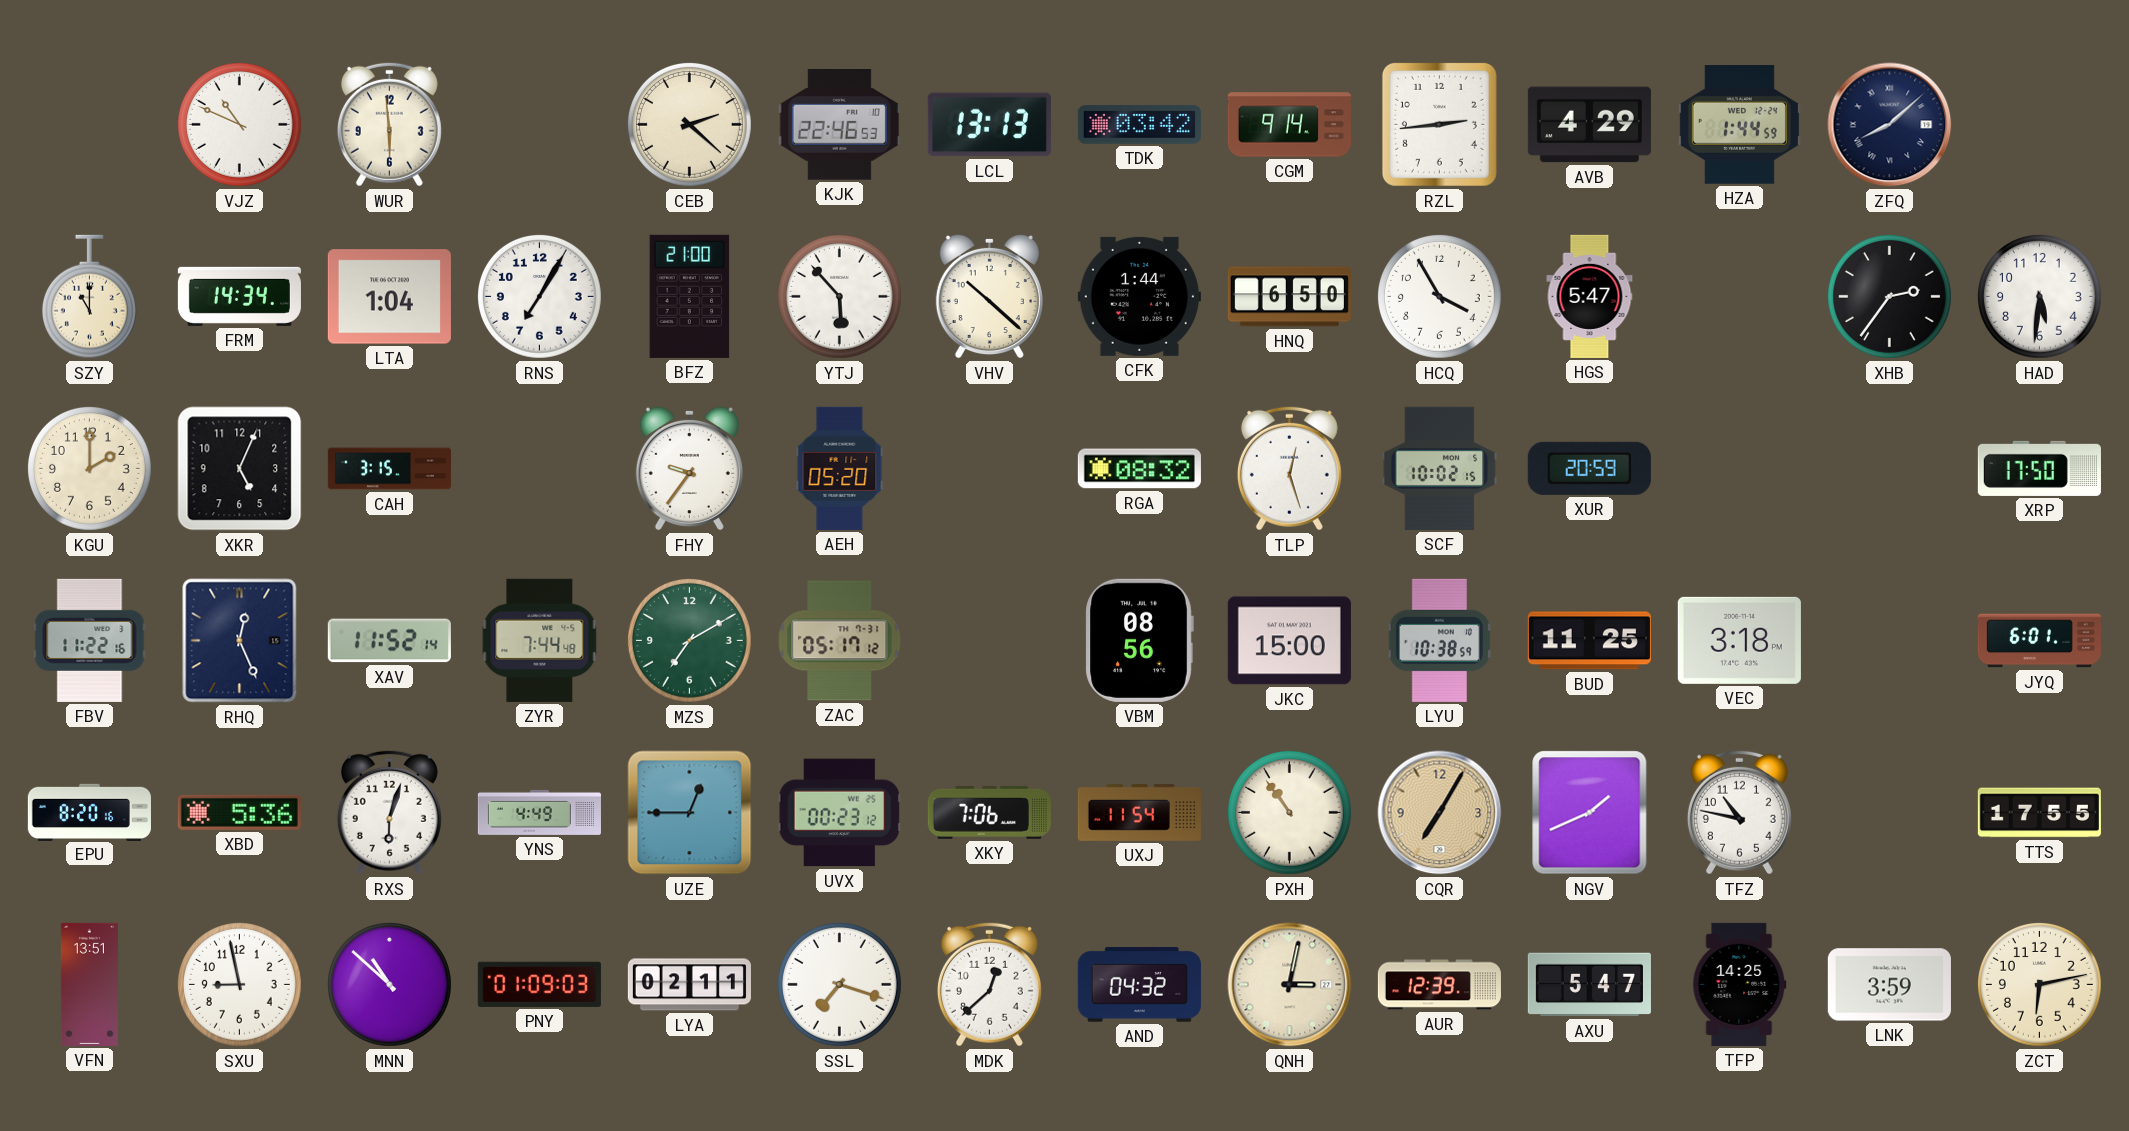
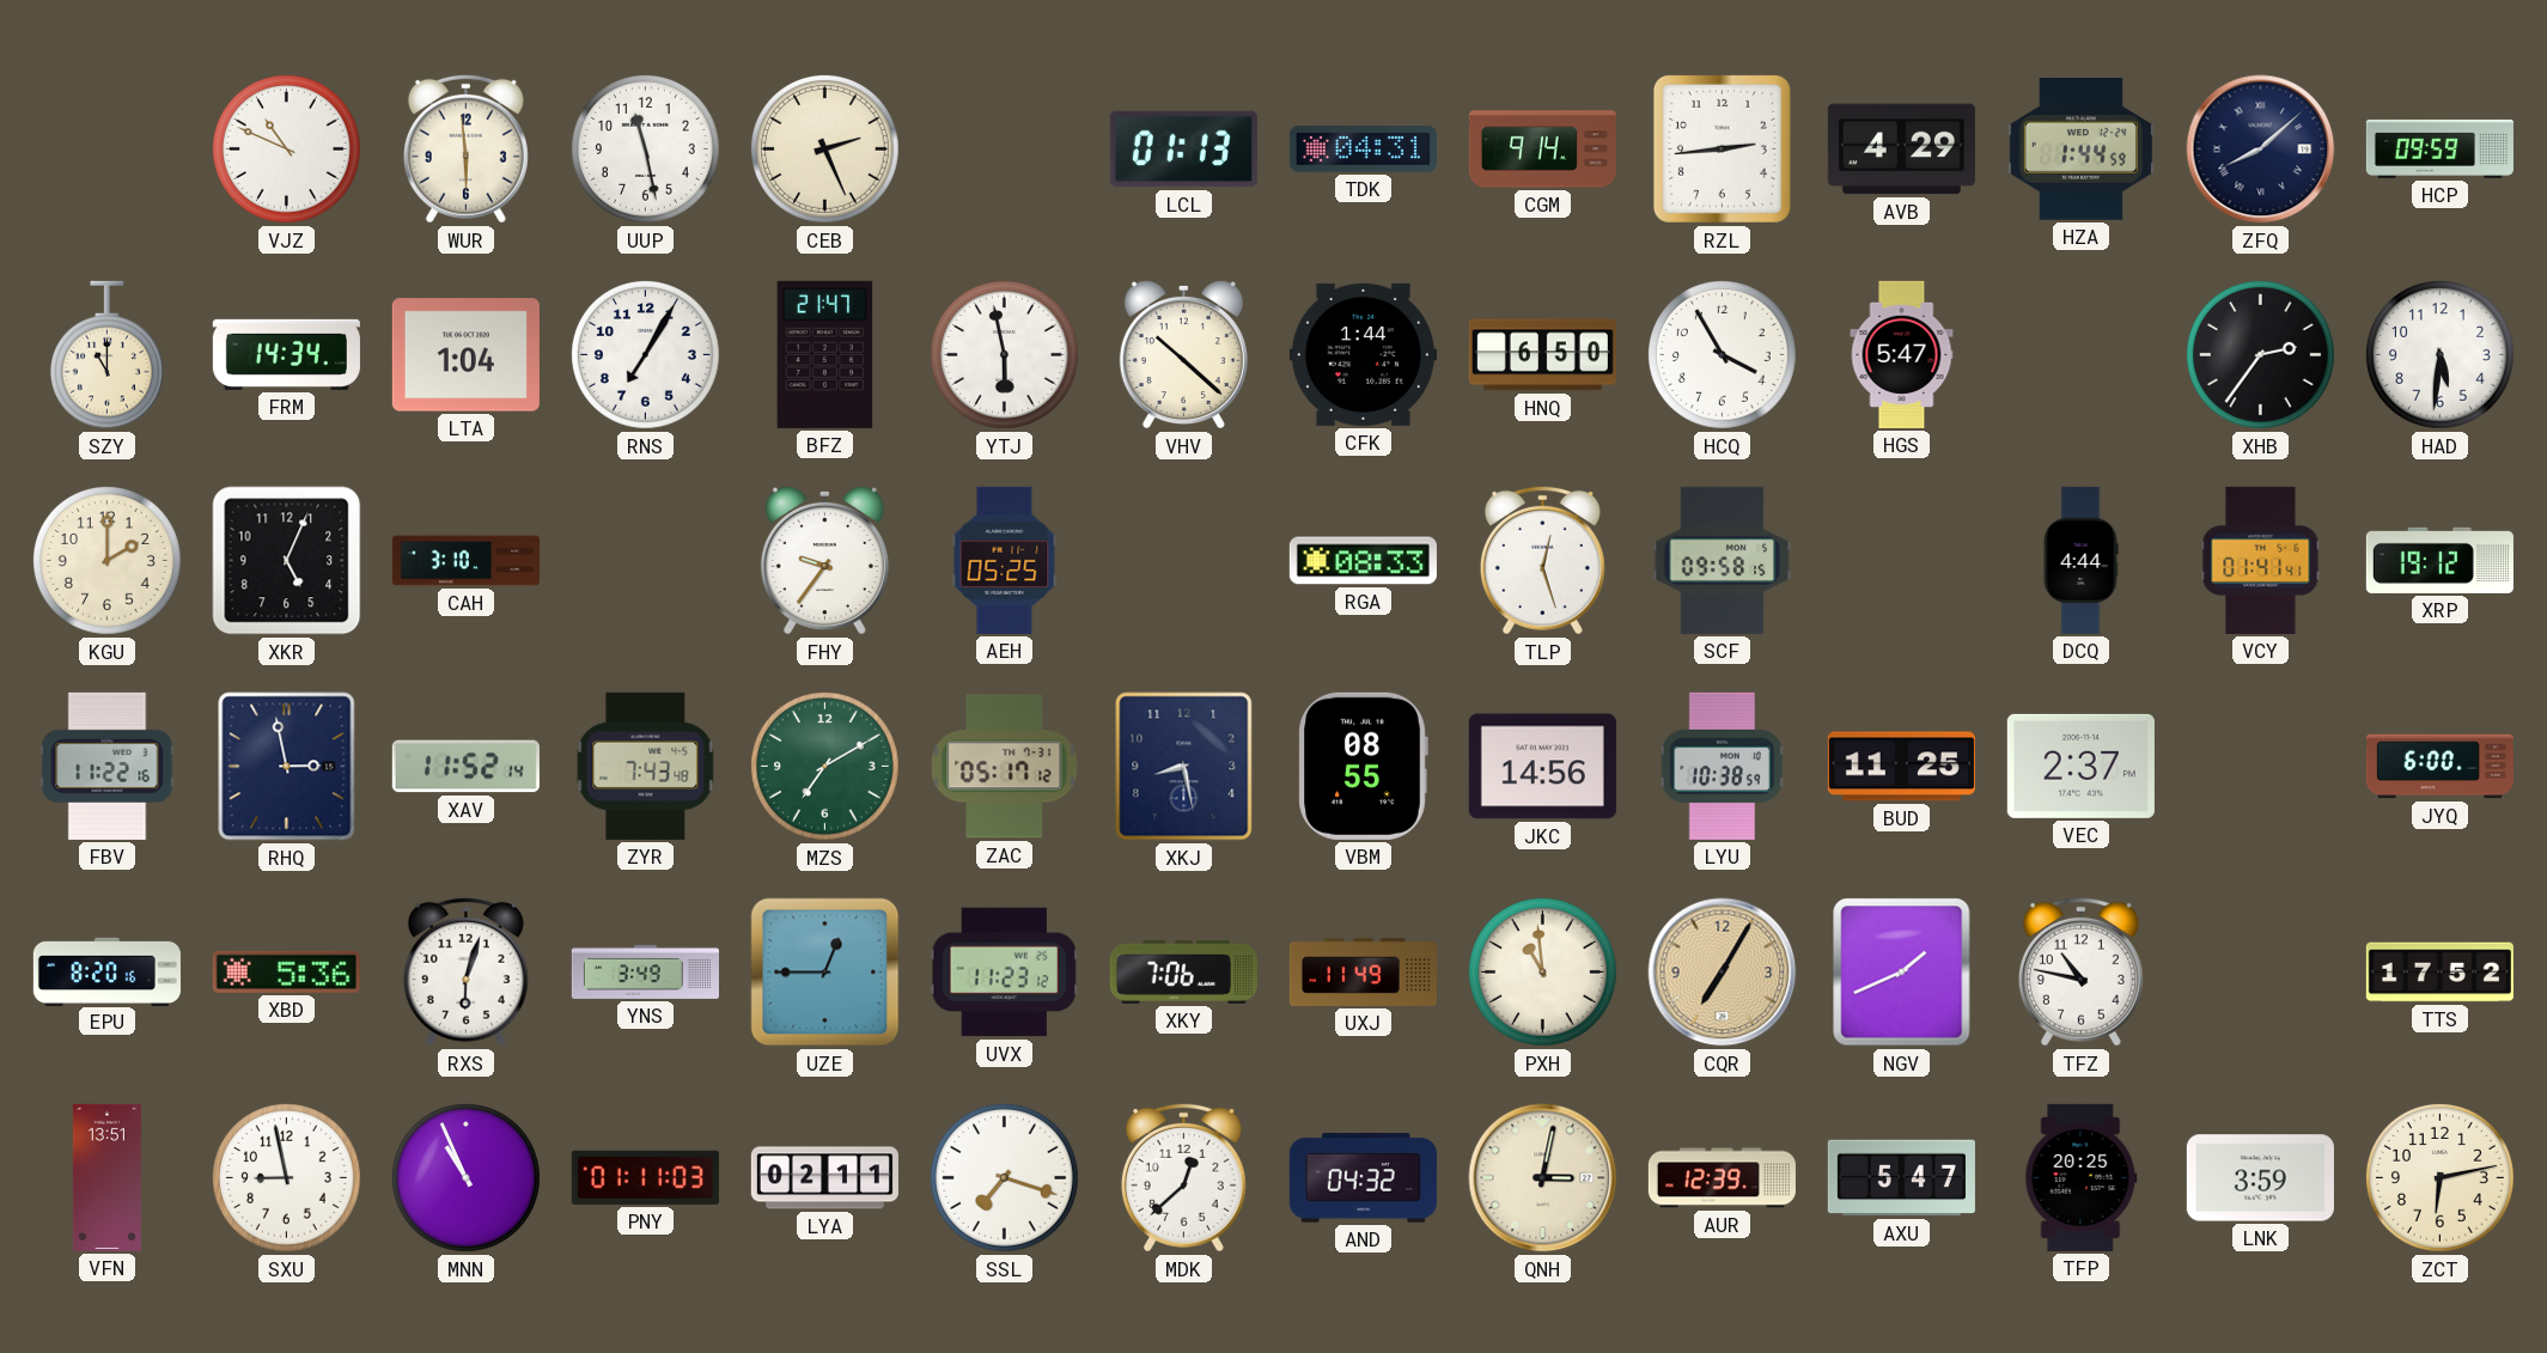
UUP: none -> 11:28
CEB: 2:22 -> 2:26
KJK: 22:46 -> none
LCL: 13:13 -> 01:13
TDK: 03:42 -> 04:31
HCP: none -> 09:59
BFZ: 21:00 -> 21:47
YTJ: 5:53 -> 5:58
CAH: 3:15 -> 3:10
AEH: 05:20 -> 05:25
RGA: 08:32 -> 08:33
SCF: 10:02 -> 09:58
XUR: 20:59 -> none
DCQ: none -> 4:44
VCY: none -> 01:41
XRP: 17:50 -> 19:12
RHQ: 12:26 -> 2:58
ZYR: 7:44 -> 7:43
XKJ: none -> 8:28
VBM: 08:56 -> 08:55
JKC: 15:00 -> 14:56
VEC: 3:18 -> 2:37
JYQ: 6:01 -> 6:00
YNS: 4:49 -> 3:49
UVX: 00:23 -> 11:23
UXJ: 11:54 -> 11:49
PXH: 10:54 -> 10:59
TTS: 17:55 -> 17:52
MNN: 10:52 -> 10:56
PNY: 01:09 -> 01:11
TFP: 14:25 -> 20:25
